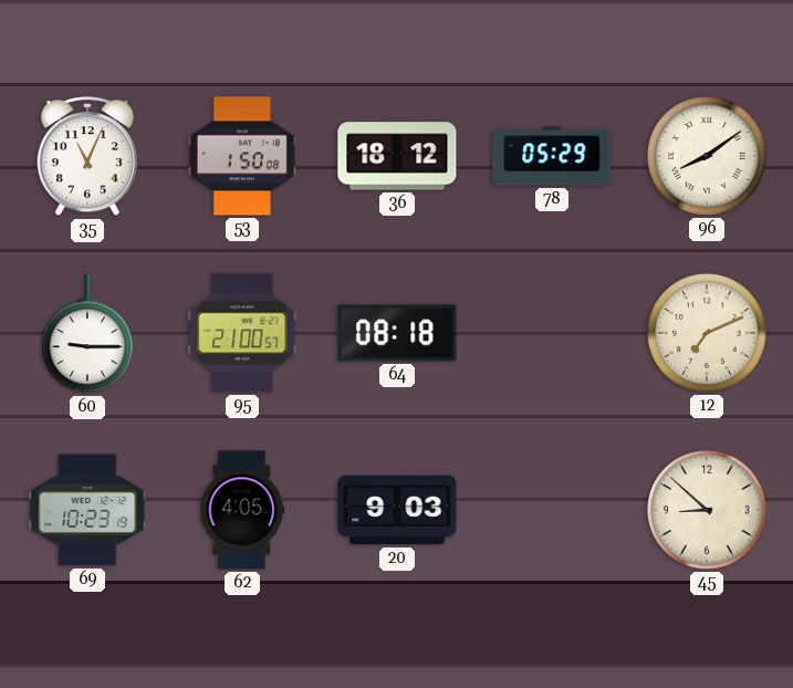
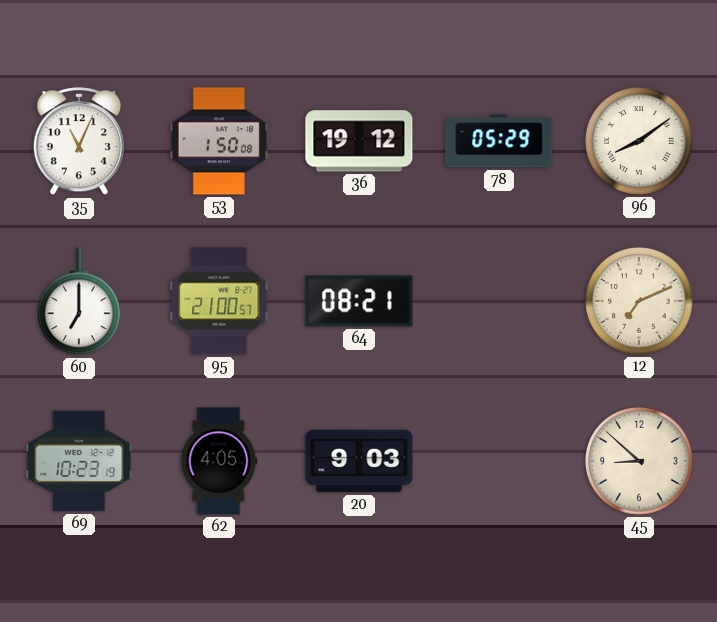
36: 18:12 -> 19:12
60: 9:15 -> 7:00
64: 08:18 -> 08:21
